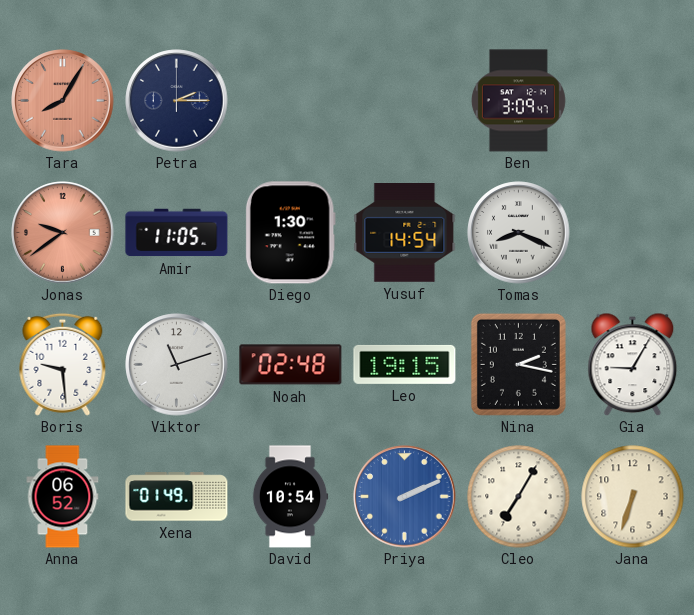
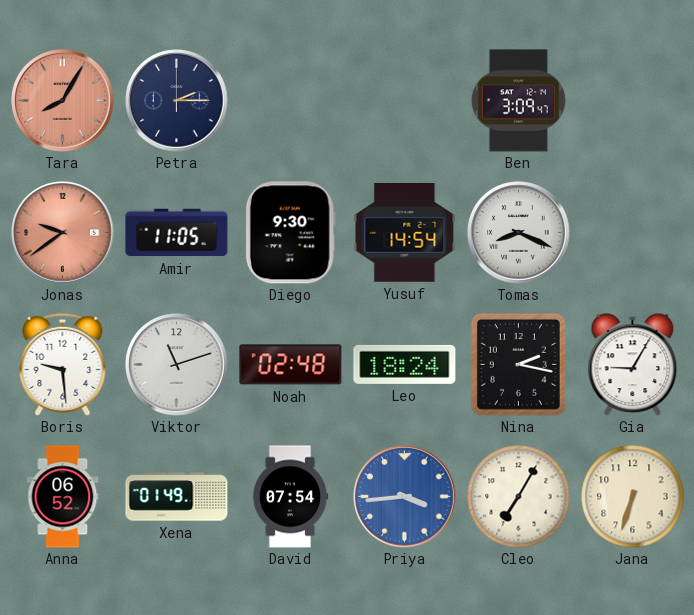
Diego: 1:30 -> 9:30
Leo: 19:15 -> 18:24
David: 10:54 -> 07:54
Priya: 2:11 -> 3:44
